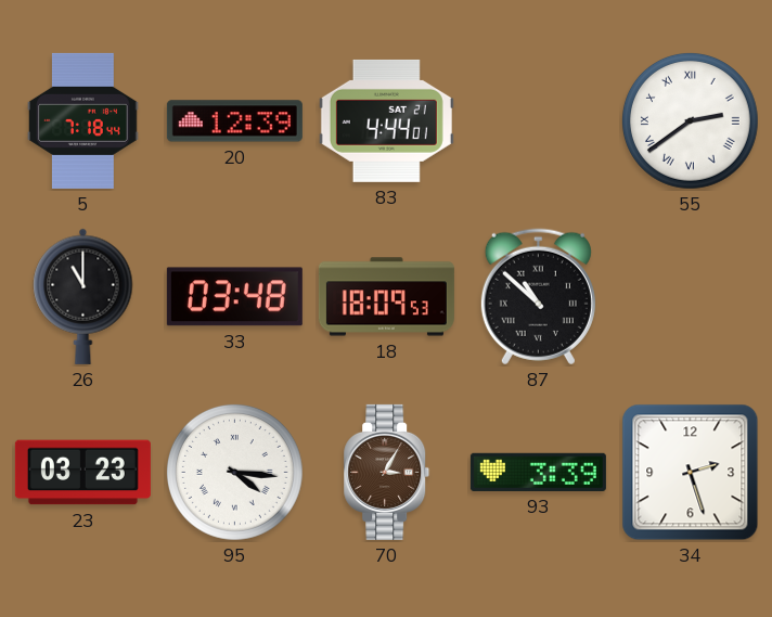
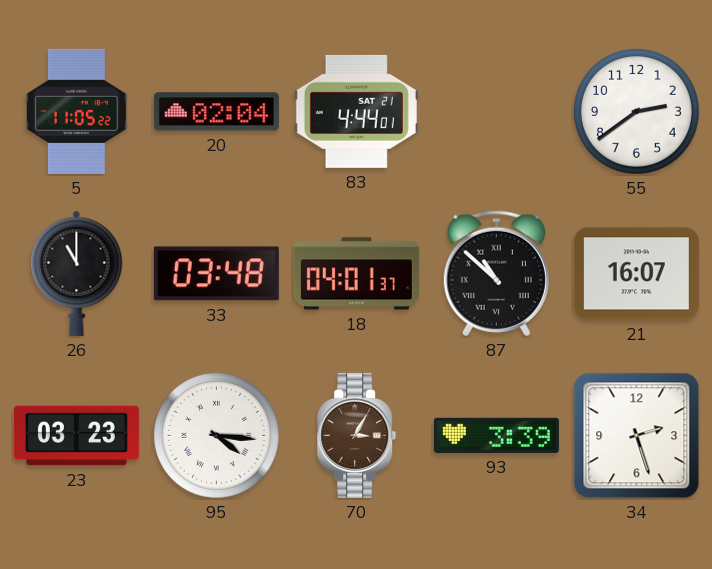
5: 7:18 -> 11:05
20: 12:39 -> 02:04
55 numerals: Roman -> Arabic
18: 18:09 -> 04:01
21: none -> 16:07
